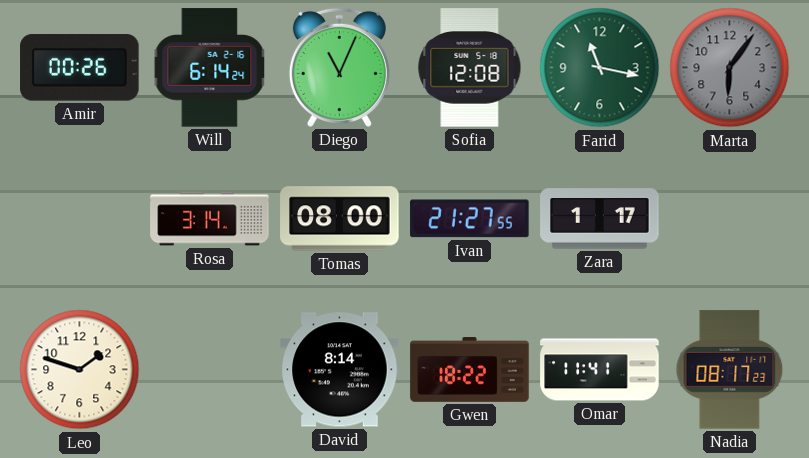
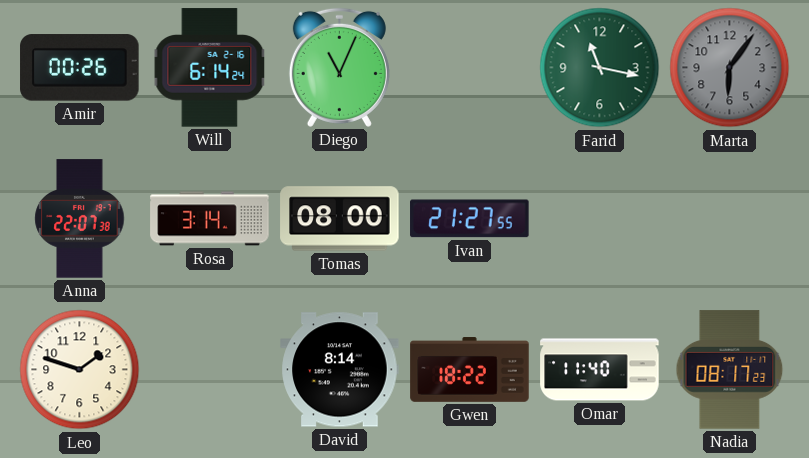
Sofia: 12:08 -> none
Anna: none -> 22:07
Zara: 1:17 -> none
Omar: 11:41 -> 11:40
